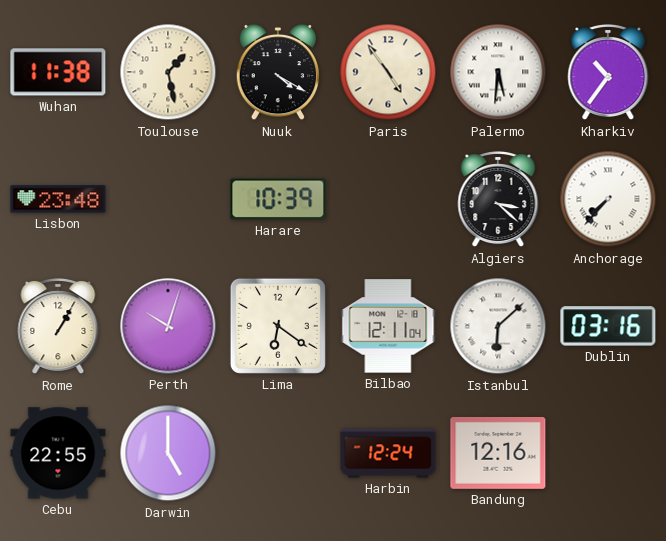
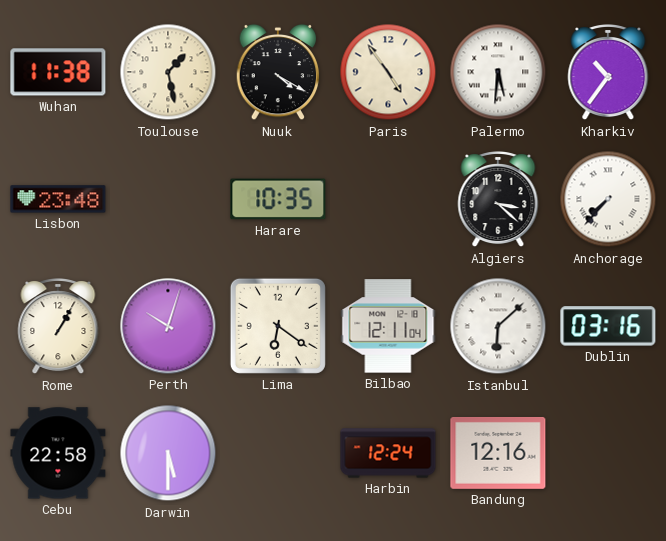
Harare: 10:39 -> 10:35
Cebu: 22:55 -> 22:58
Darwin: 5:00 -> 5:30
